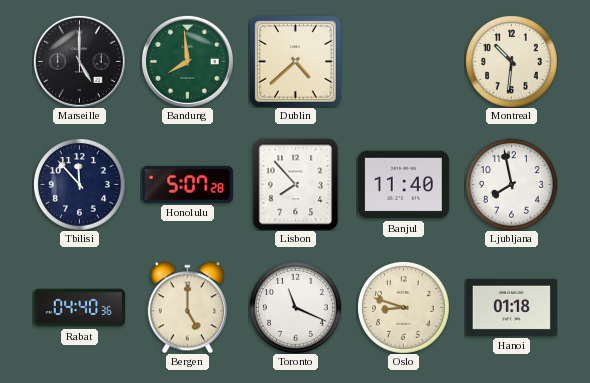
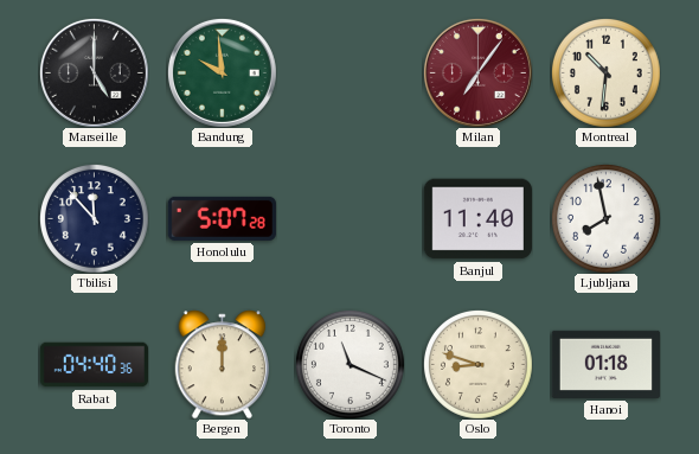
Bandung: 7:59 -> 9:59
Dublin: 4:38 -> none
Milan: none -> 7:06
Lisbon: 7:53 -> none
Bergen: 5:00 -> 12:00
